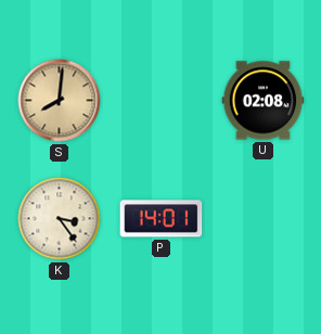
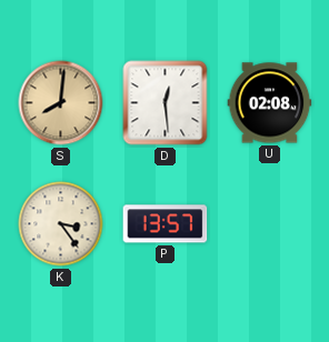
D: none -> 12:29
P: 14:01 -> 13:57
